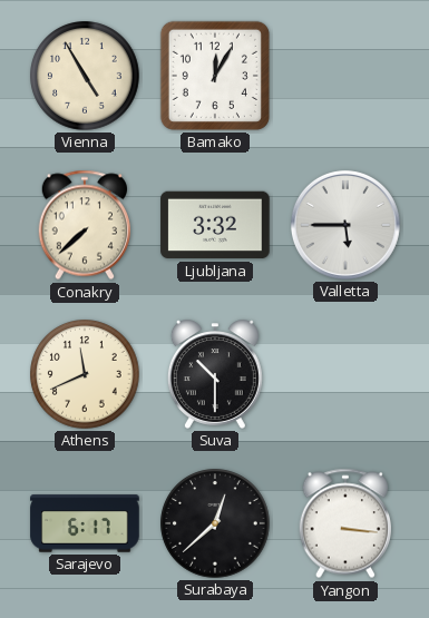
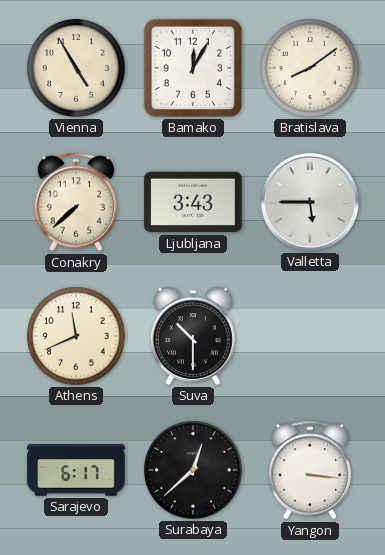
Bratislava: none -> 8:09
Ljubljana: 3:32 -> 3:43
